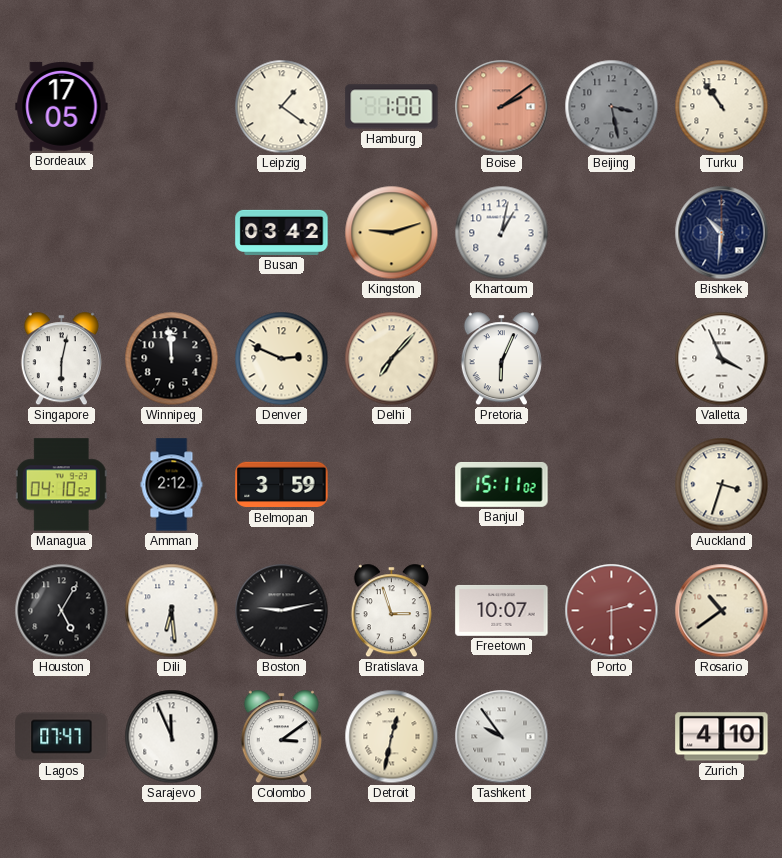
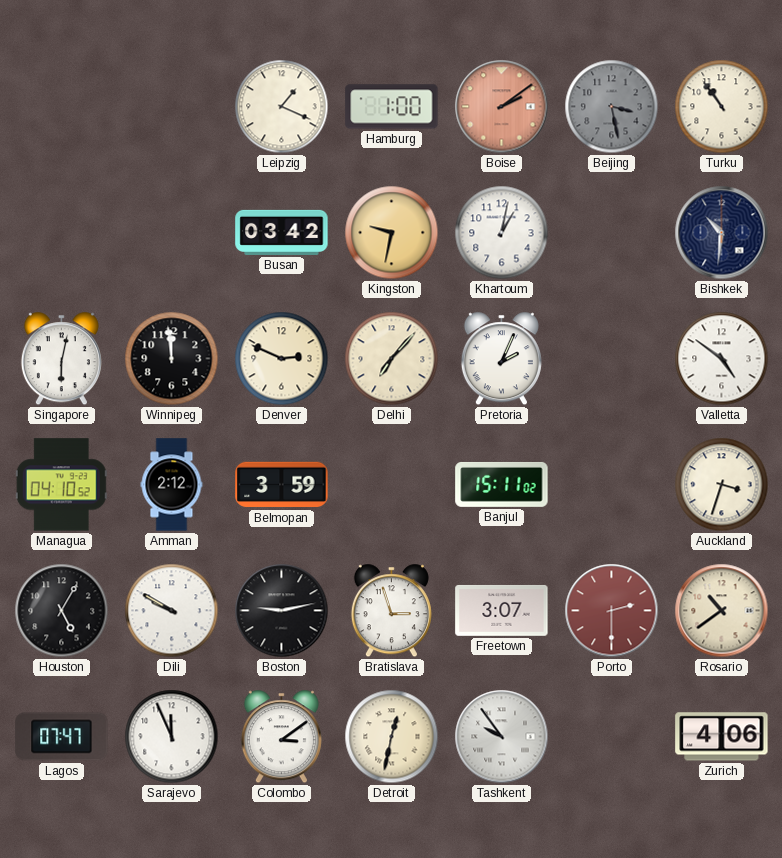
Bordeaux: 17:05 -> none
Leipzig: 1:21 -> 1:19
Kingston: 9:12 -> 9:32
Pretoria: 6:04 -> 2:04
Valletta: 3:56 -> 4:51
Dili: 6:29 -> 9:50
Freetown: 10:07 -> 3:07
Zurich: 4:10 -> 4:06
